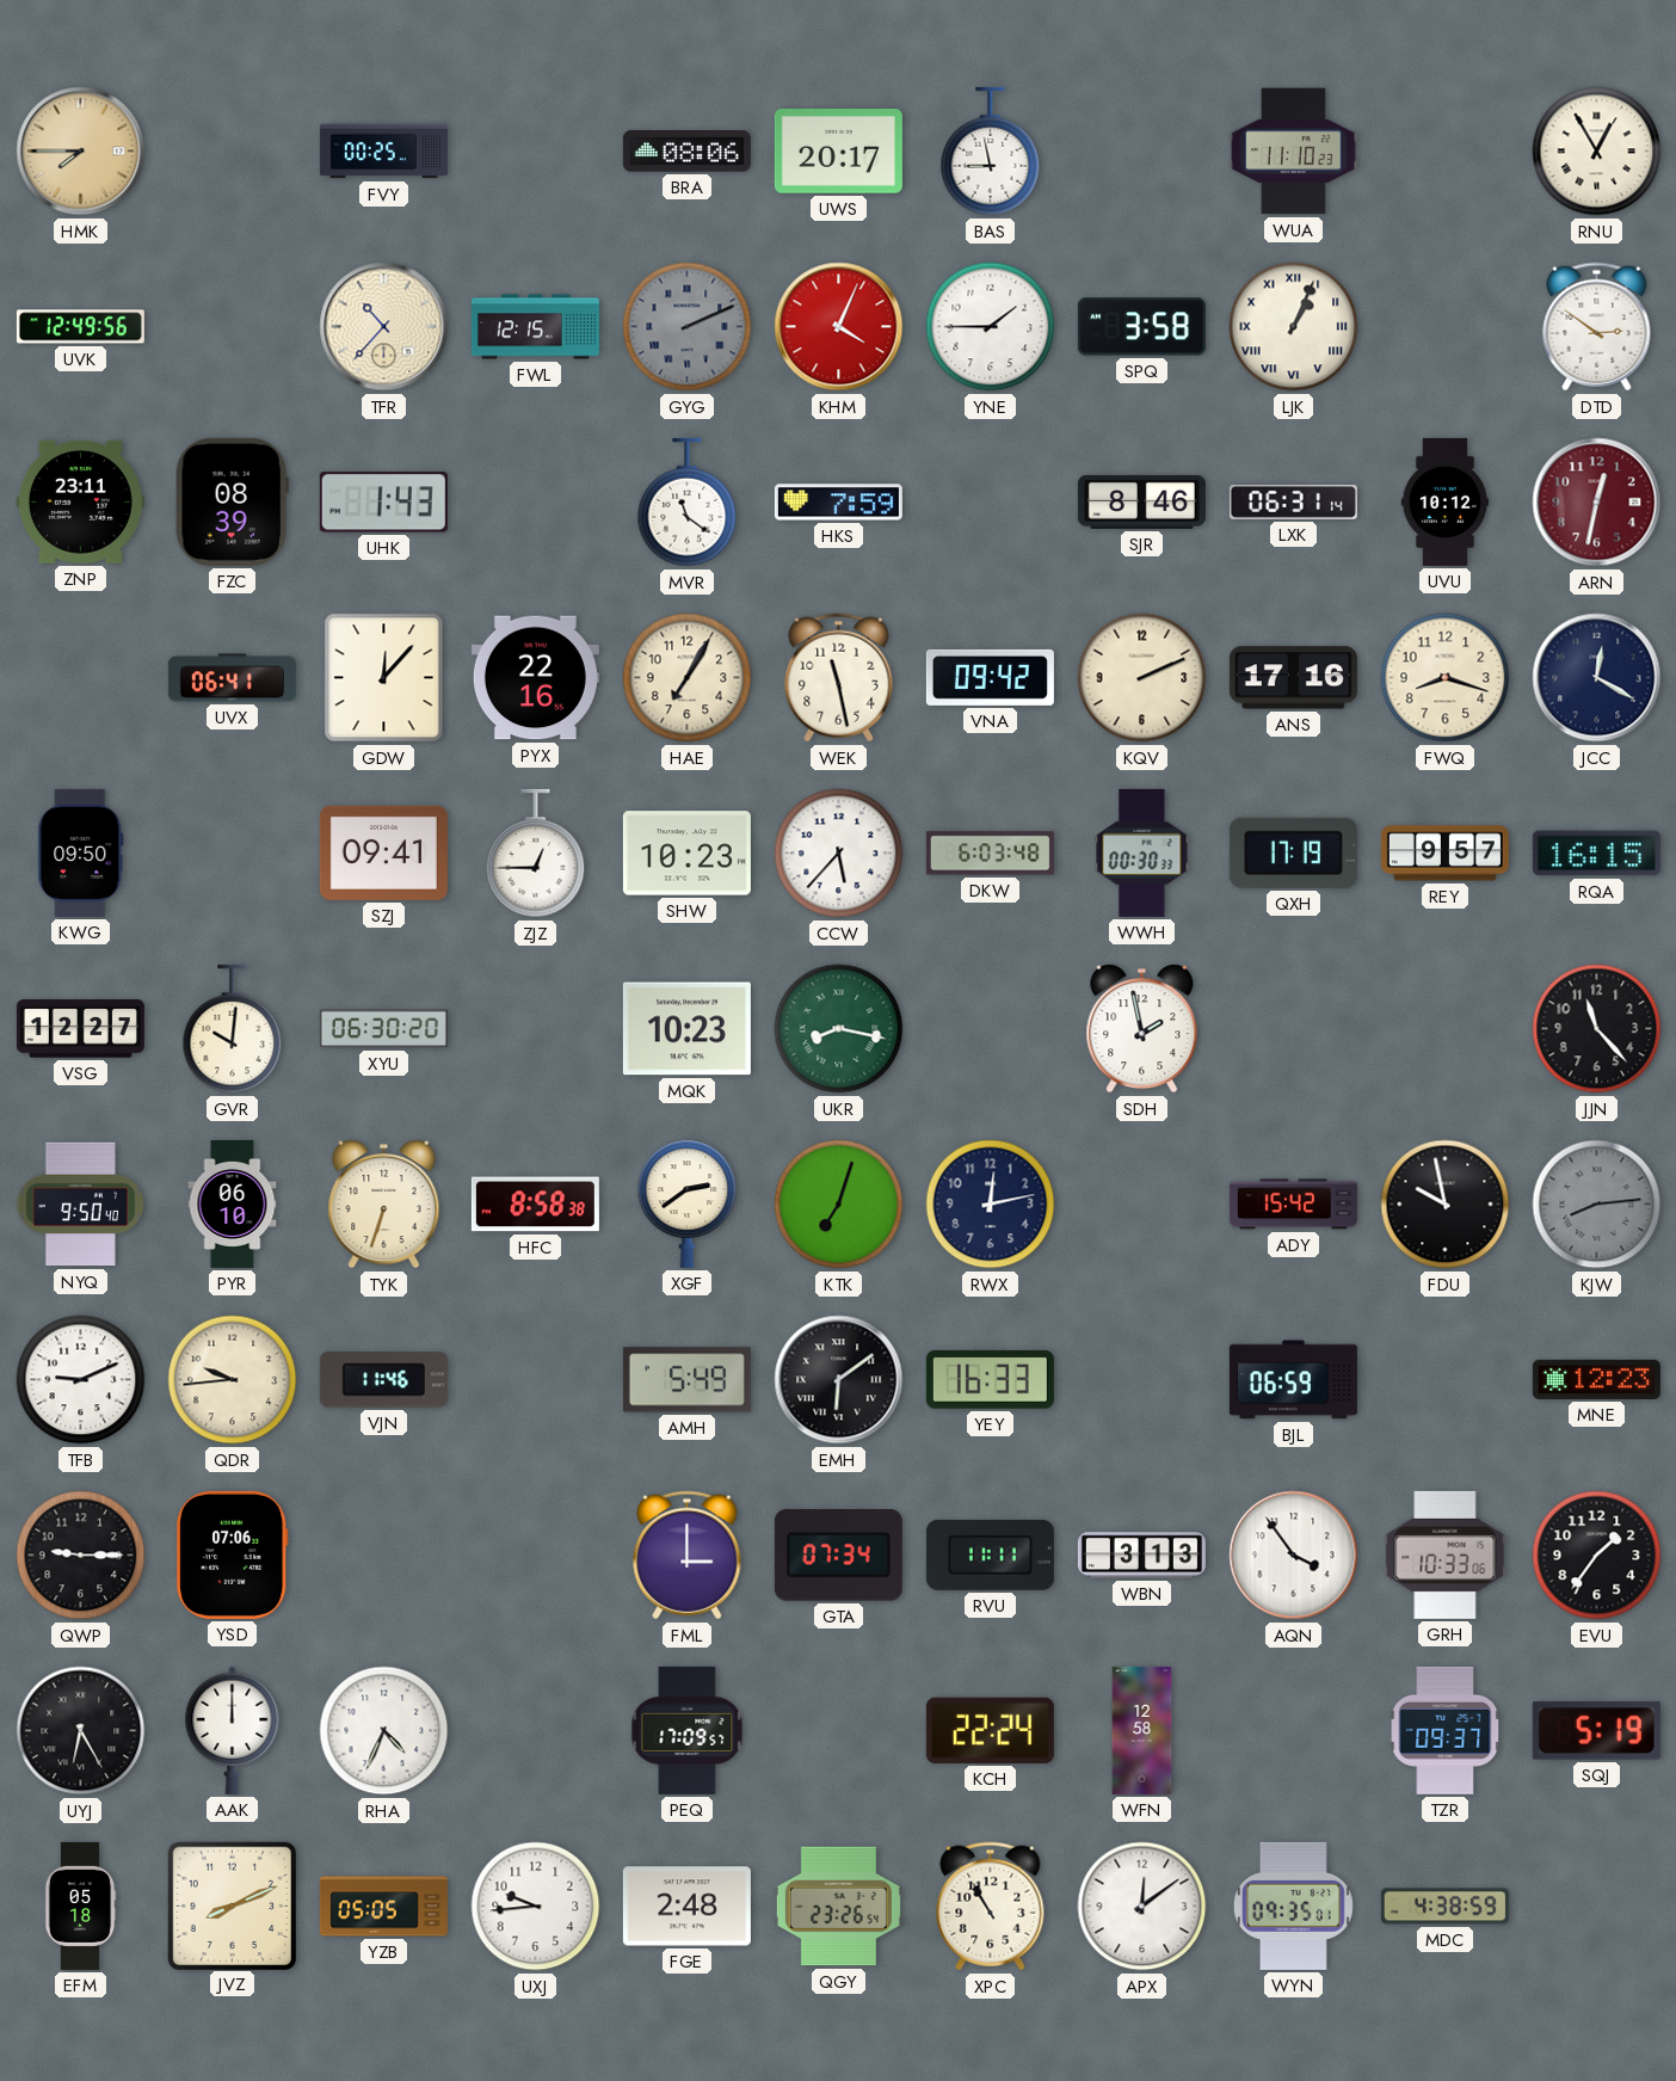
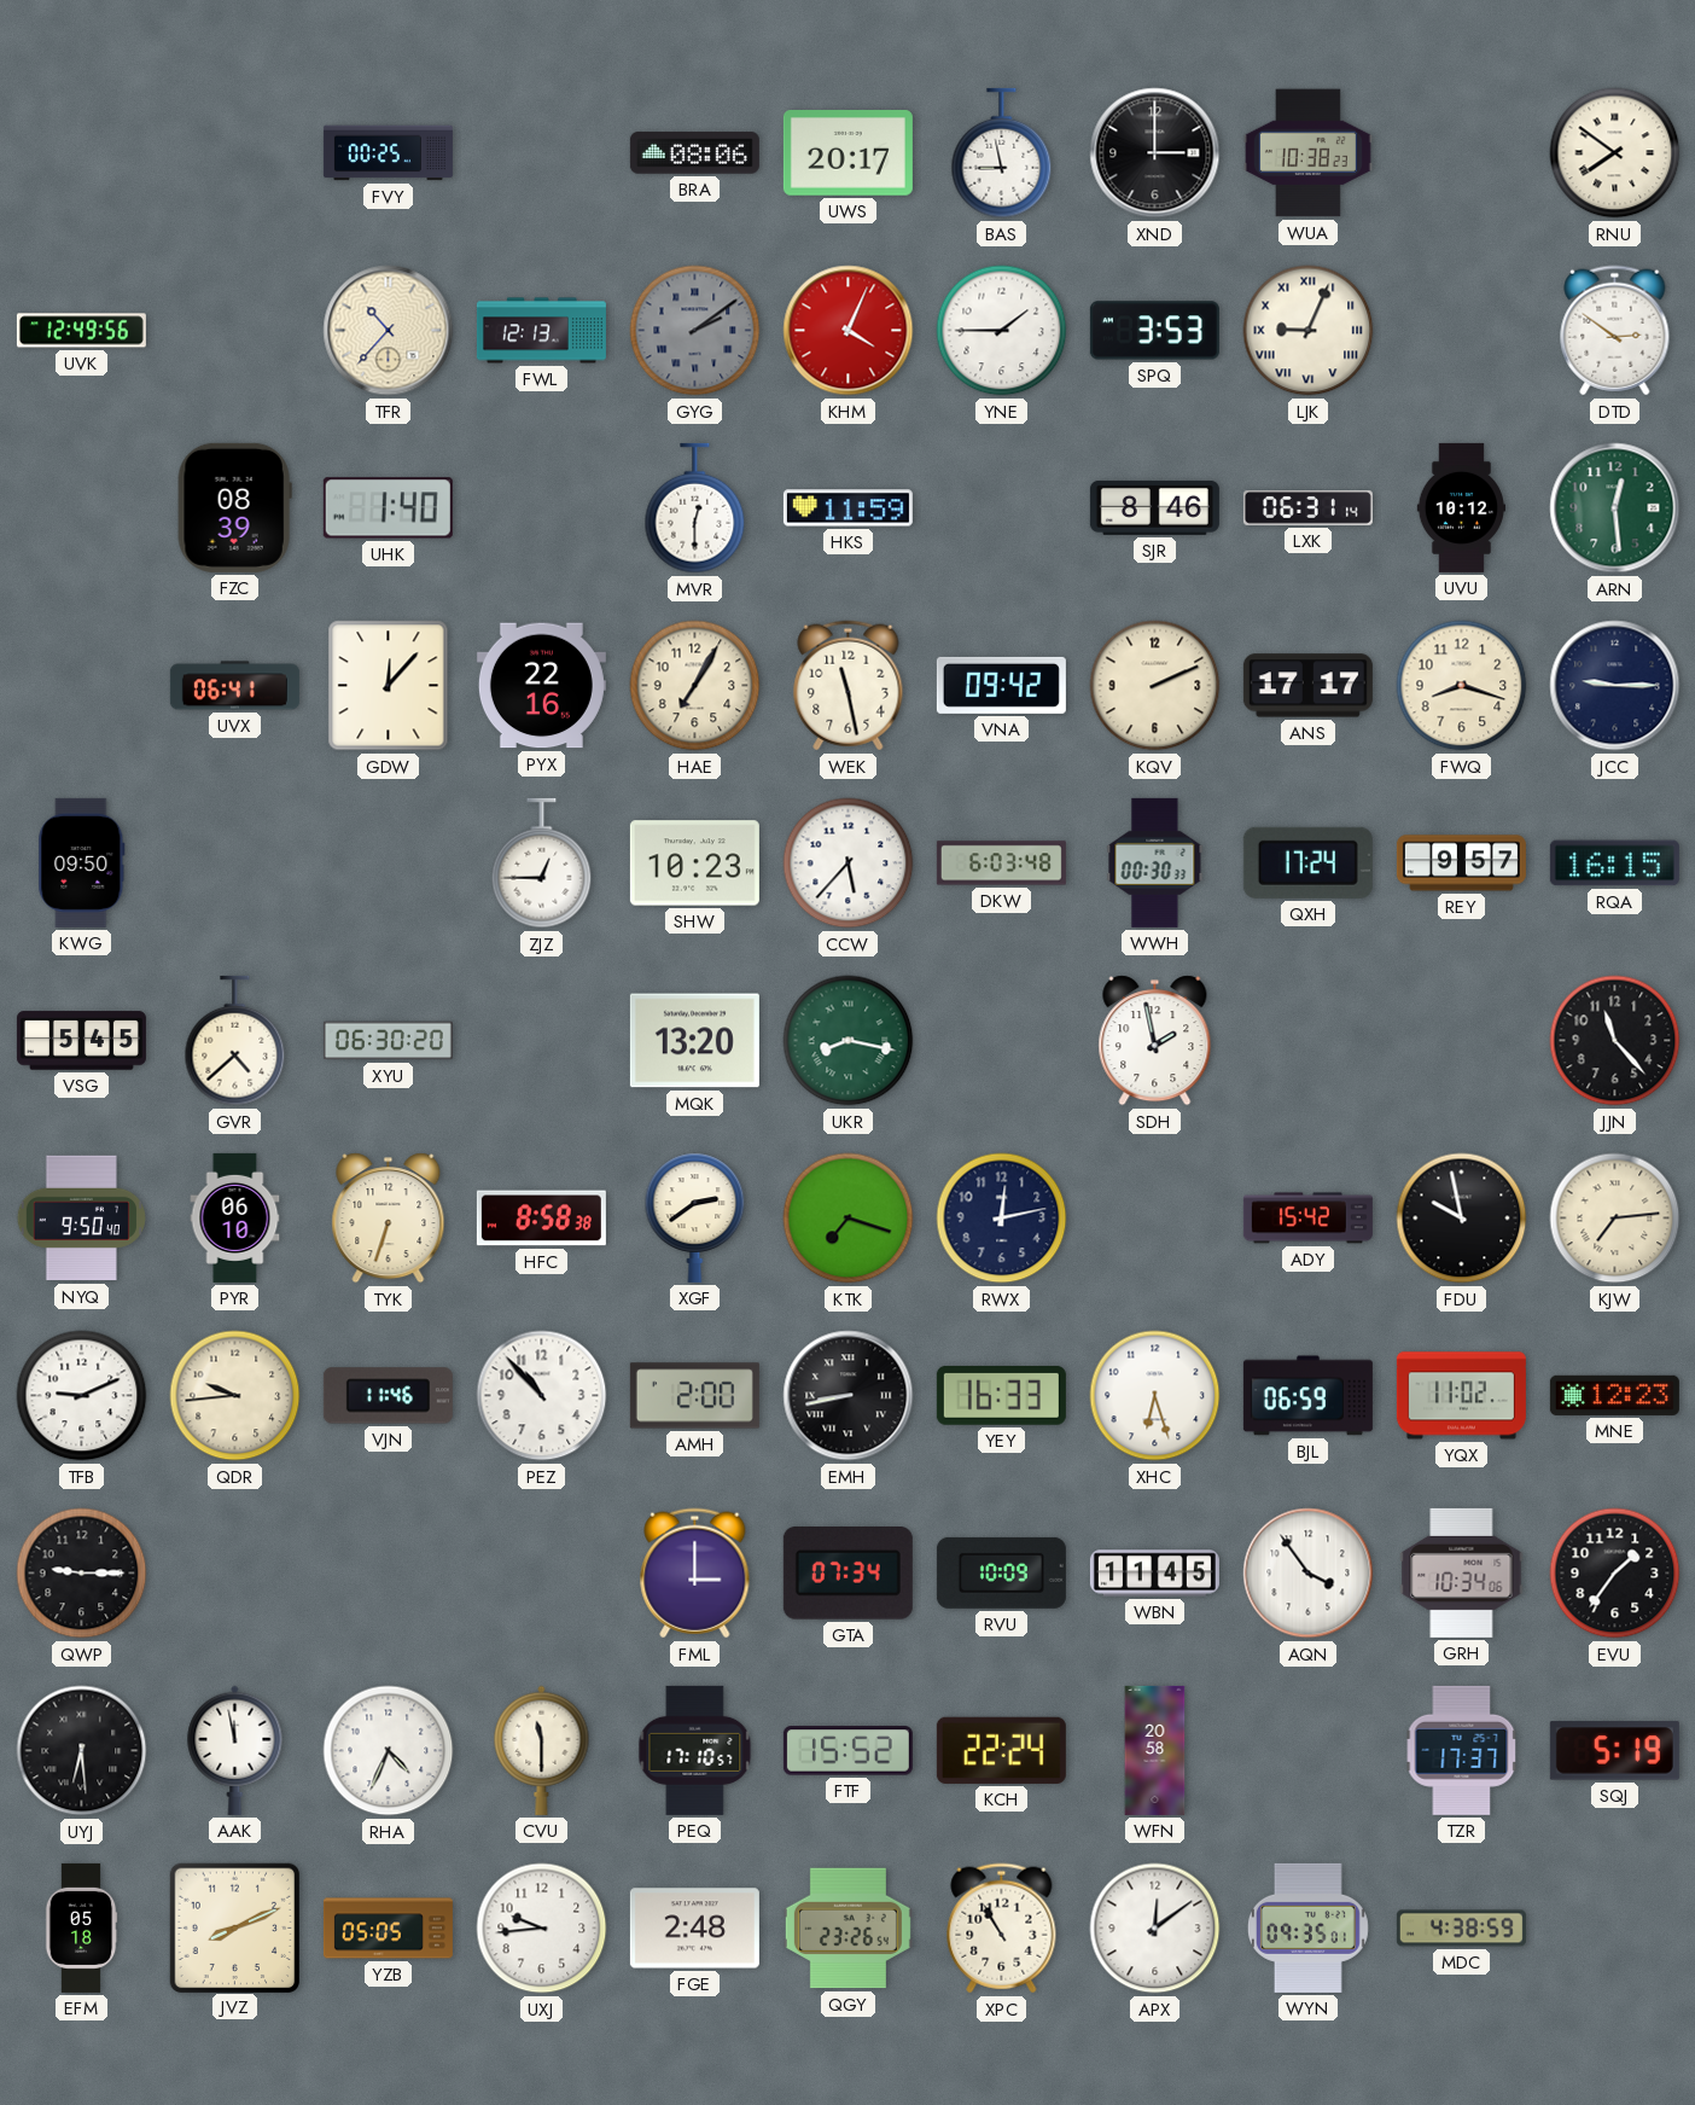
HMK: 7:45 -> none
XND: none -> 3:00
WUA: 11:10 -> 10:38
RNU: 12:55 -> 7:51
FWL: 12:15 -> 12:13
GYG: 2:11 -> 2:09
SPQ: 3:58 -> 3:53
LJK: 1:04 -> 9:04
ZNP: 23:11 -> none
UHK: 1:43 -> 1:40
MVR: 11:21 -> 12:30
HKS: 7:59 -> 11:59
ARN: 12:32 -> 12:29
ARN dial: burgundy -> green
ANS: 17:16 -> 17:17
JCC: 12:20 -> 9:15
SZJ: 09:41 -> none
QXH: 17:19 -> 17:24
VSG: 12:27 -> 5:45
GVR: 10:01 -> 4:38
MQK: 10:23 -> 13:20
KTK: 7:03 -> 7:18
KJW: 8:14 -> 7:14
KJW dial: grey -> cream
PEZ: none -> 10:53
AMH: 5:49 -> 2:00
EMH: 6:09 -> 8:43
XHC: none -> 6:27
YQX: none -> 11:02
YSD: 07:06 -> none
RVU: 11:11 -> 10:09
WBN: 3:13 -> 11:45
GRH: 10:33 -> 10:34
UYJ: 6:25 -> 6:29
AAK: 12:00 -> 11:58
CVU: none -> 11:30
PEQ: 17:09 -> 17:10
FTF: none -> 15:52
WFN: 12:58 -> 20:58
TZR: 09:37 -> 17:37
